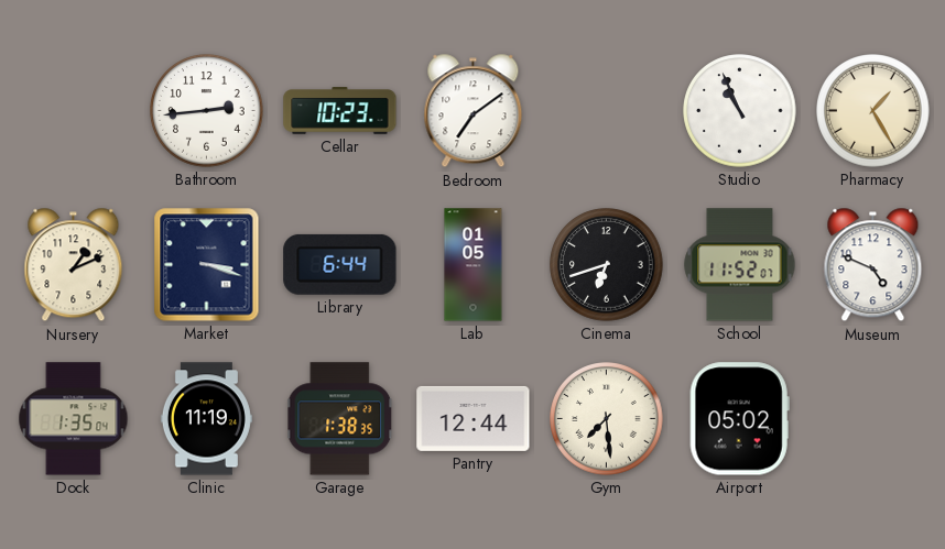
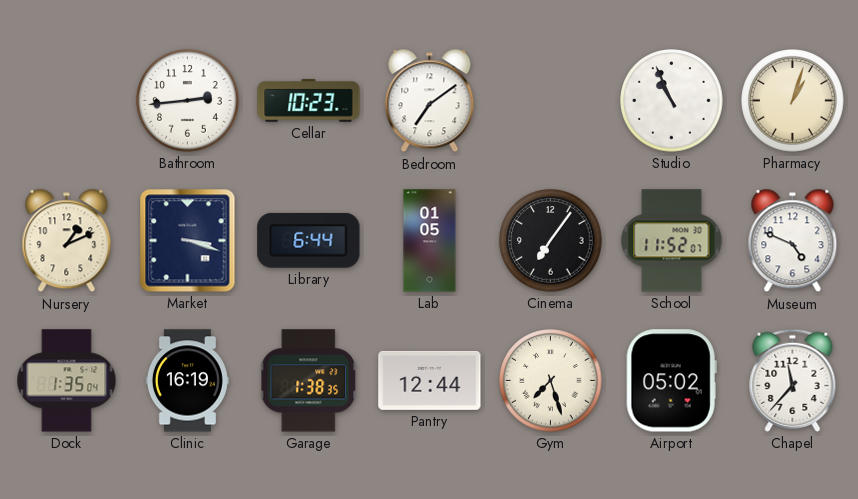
Pharmacy: 1:25 -> 1:03
Cinema: 6:42 -> 7:06
Clinic: 11:19 -> 16:19
Gym: 7:29 -> 7:27
Chapel: none -> 11:37
